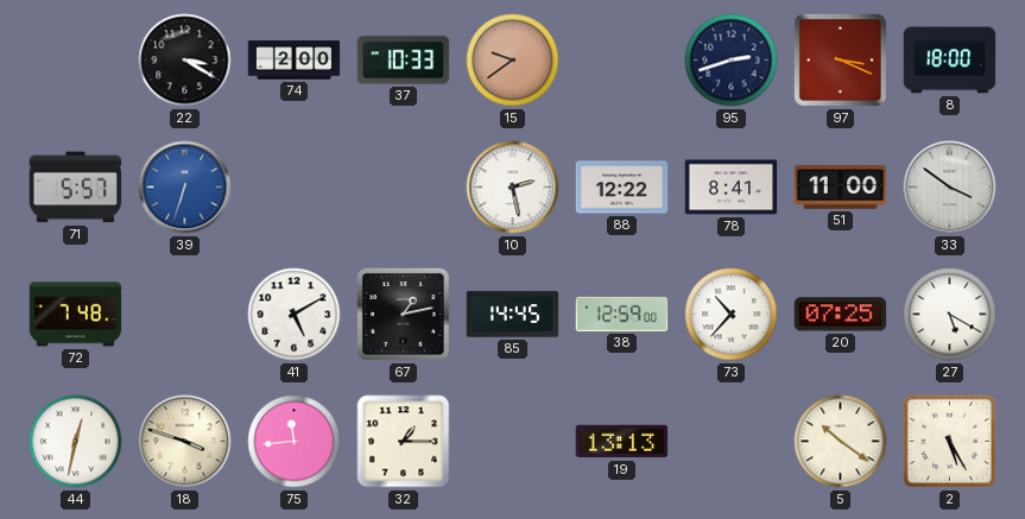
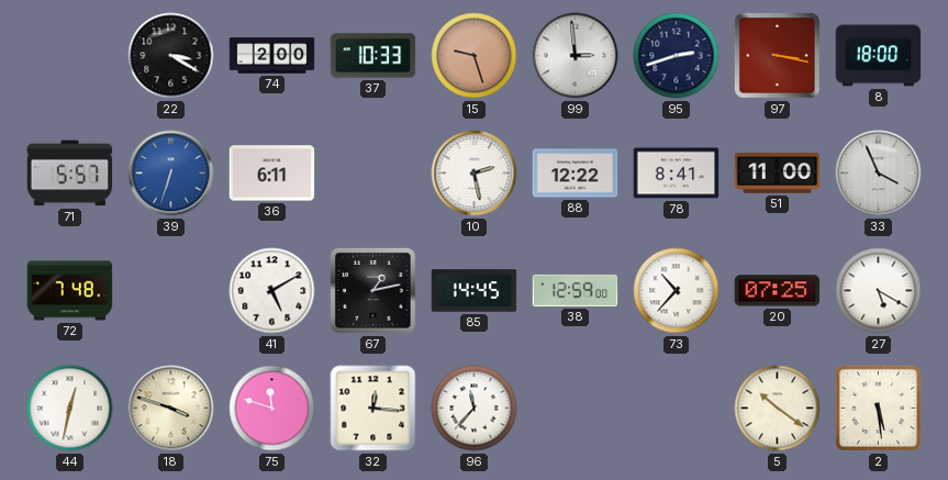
15: 9:39 -> 9:27
99: none -> 2:59
97: 3:19 -> 3:17
36: none -> 6:11
33: 3:51 -> 3:56
75: 11:44 -> 11:48
32: 1:15 -> 12:16
96: none -> 11:37
19: 13:13 -> none
2: 5:25 -> 5:29
